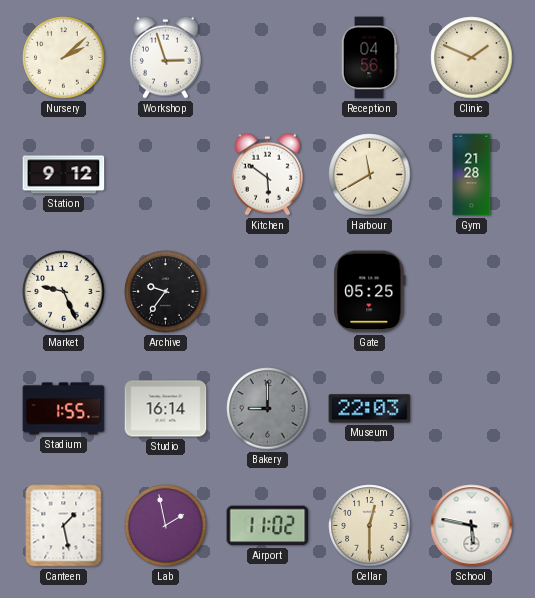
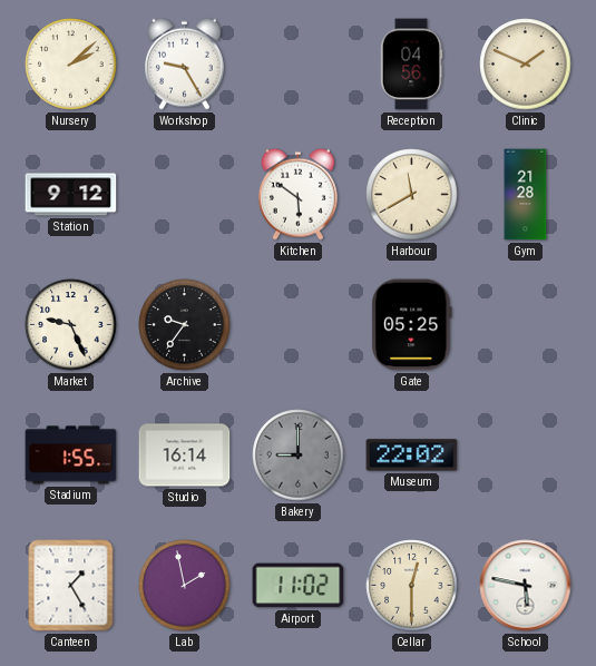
Workshop: 2:57 -> 9:25
Museum: 22:03 -> 22:02
Canteen: 1:28 -> 1:25
